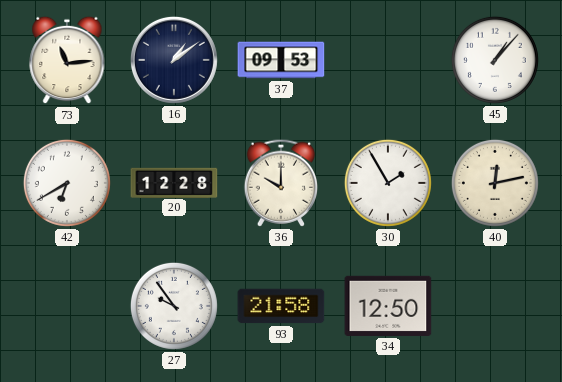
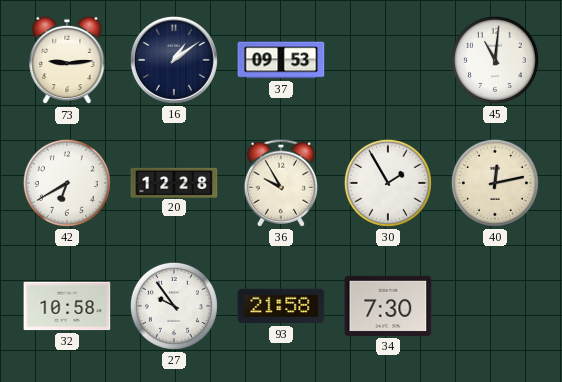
73: 11:14 -> 9:14
45: 1:07 -> 11:01
36: 10:00 -> 9:55
32: none -> 10:58
34: 12:50 -> 7:30
